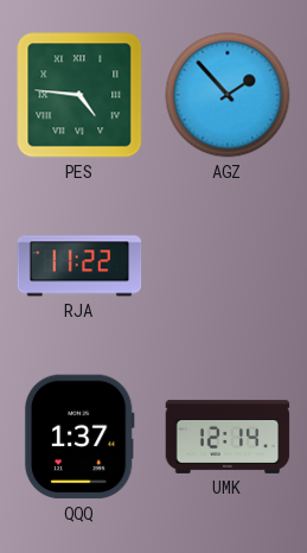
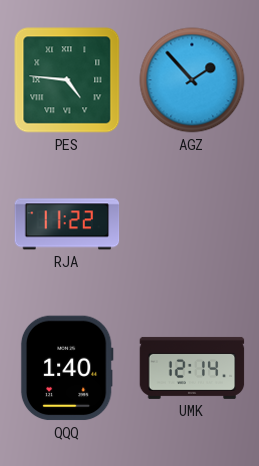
QQQ: 1:37 -> 1:40
